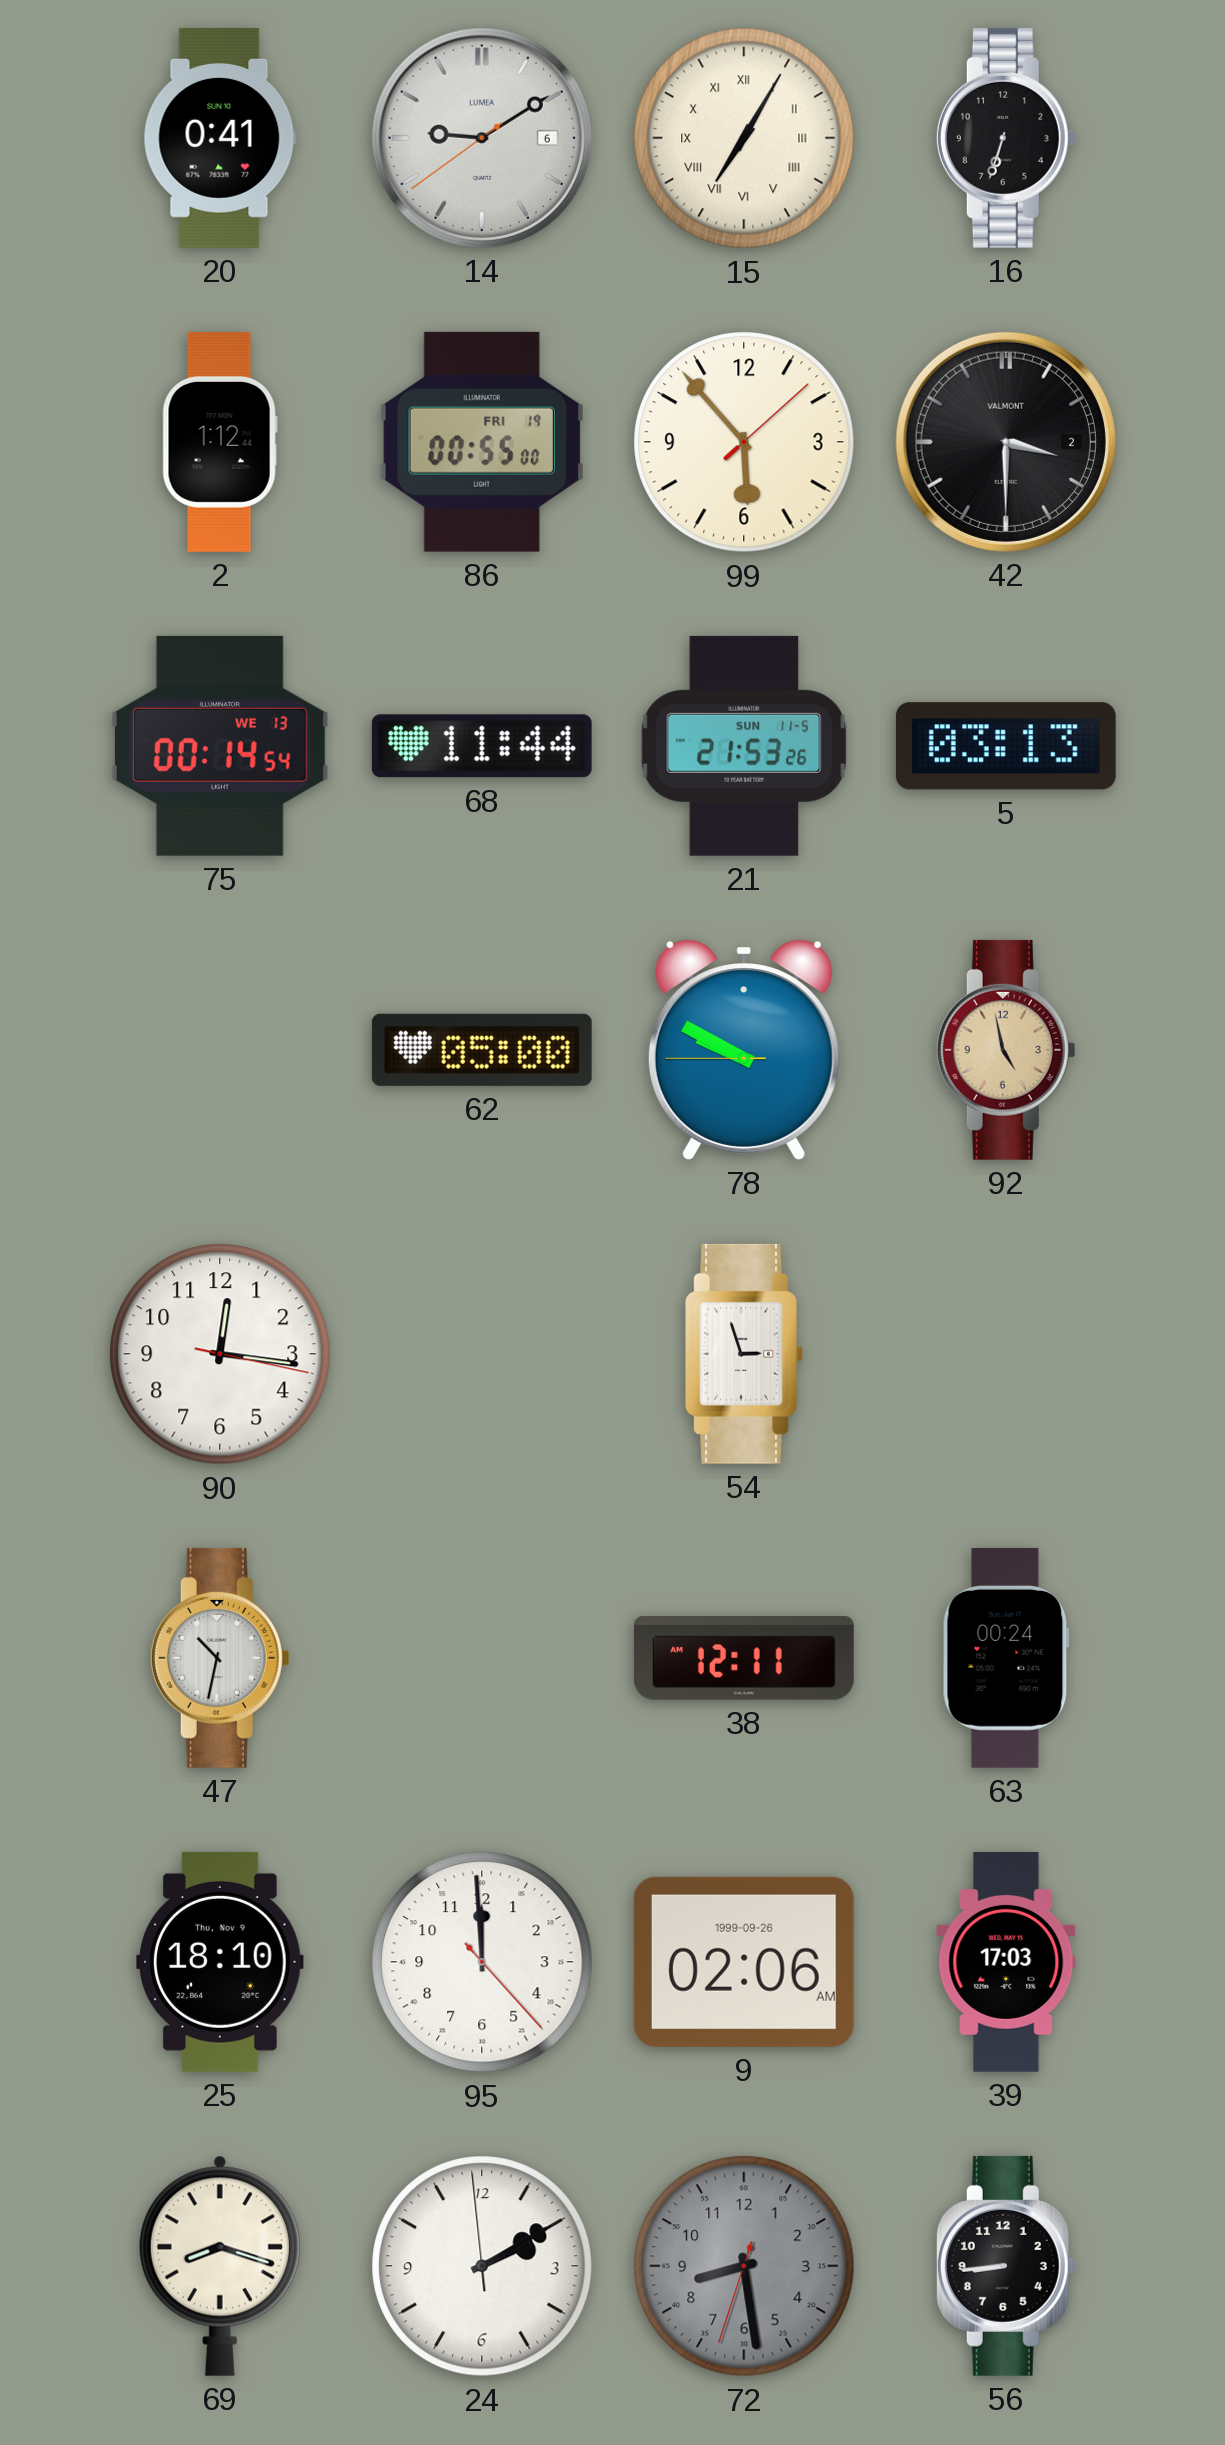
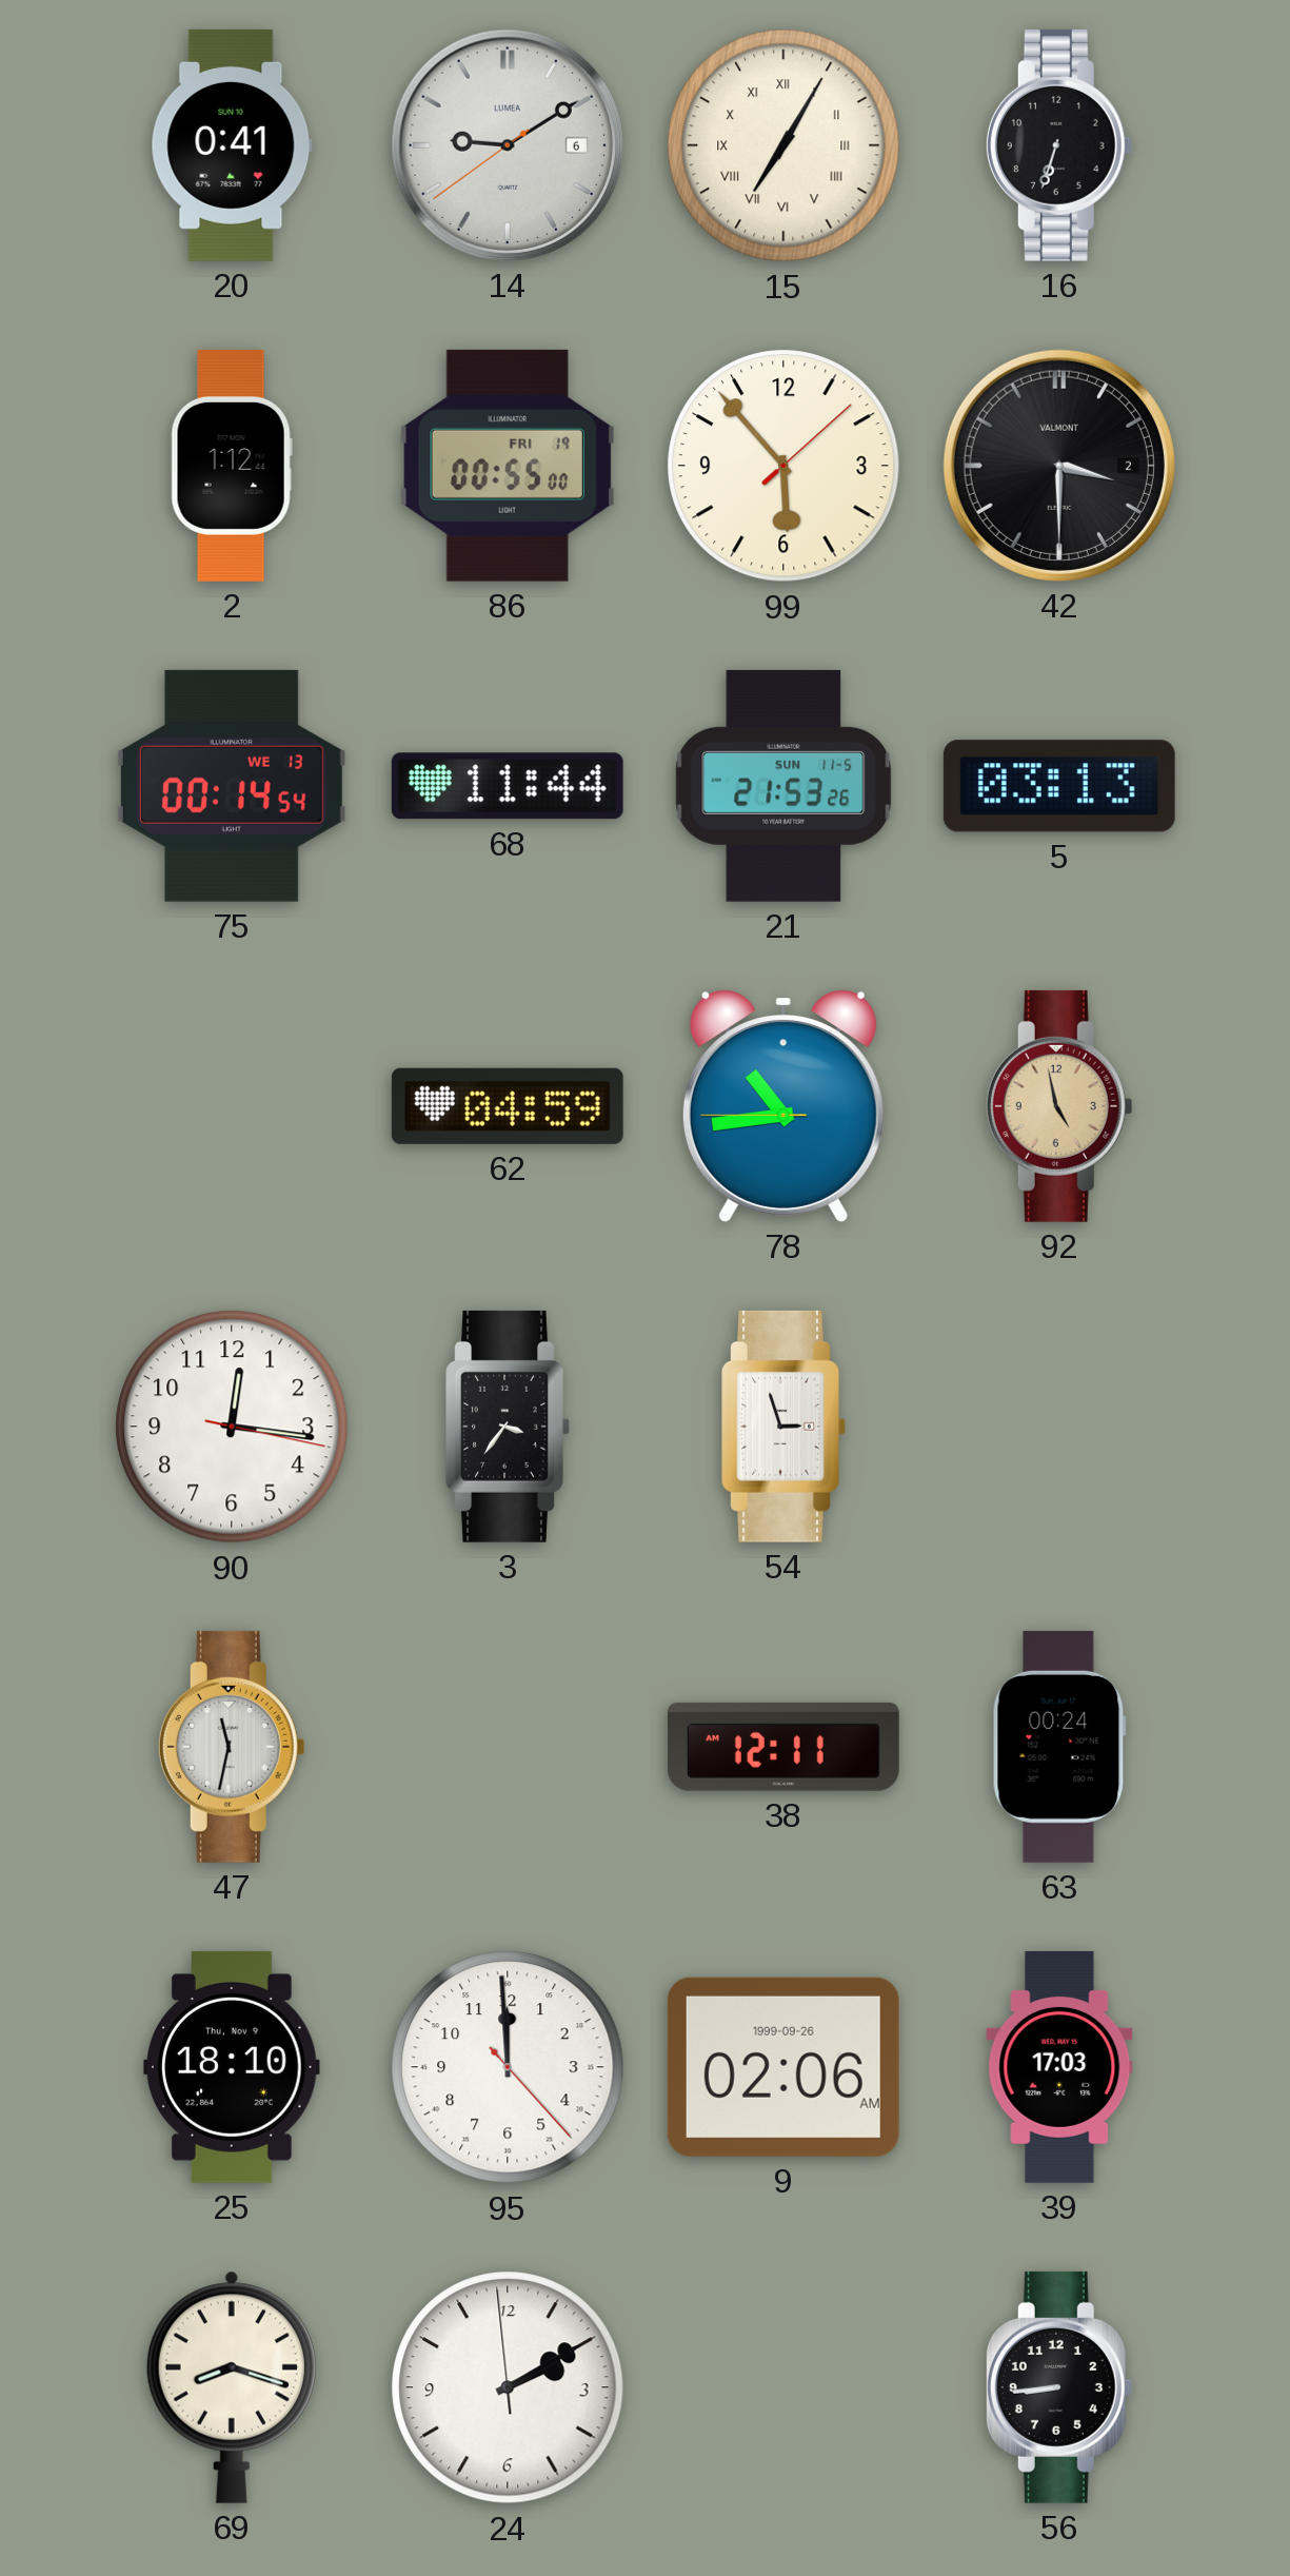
62: 05:00 -> 04:59
78: 9:49 -> 10:43
3: none -> 3:36
47: 10:32 -> 11:32
72: 8:28 -> none
